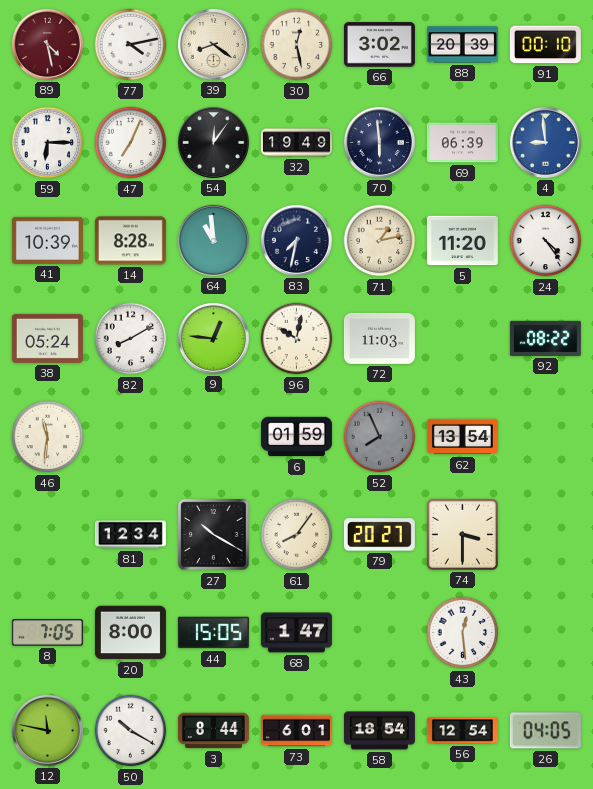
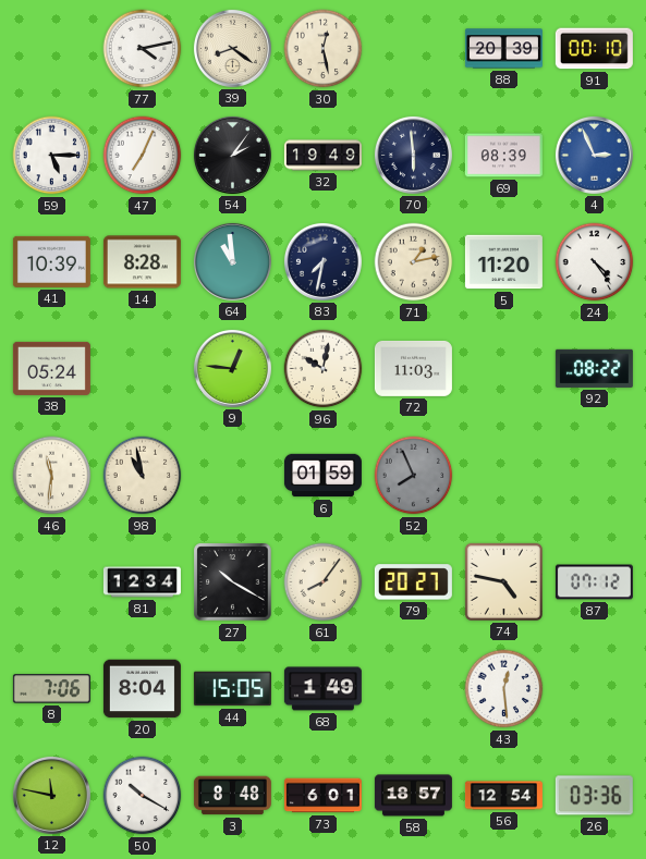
89: 4:28 -> none
66: 3:02 -> none
59: 6:15 -> 5:15
54: 12:06 -> 2:06
69: 06:39 -> 08:39
4: 8:59 -> 2:56
82: 8:10 -> none
98: none -> 10:58
62: 13:54 -> none
74: 3:30 -> 4:47
87: none -> 07:12
8: 7:05 -> 7:06
20: 8:00 -> 8:04
68: 1:47 -> 1:49
3: 8:44 -> 8:48
58: 18:54 -> 18:57
26: 04:05 -> 03:36
